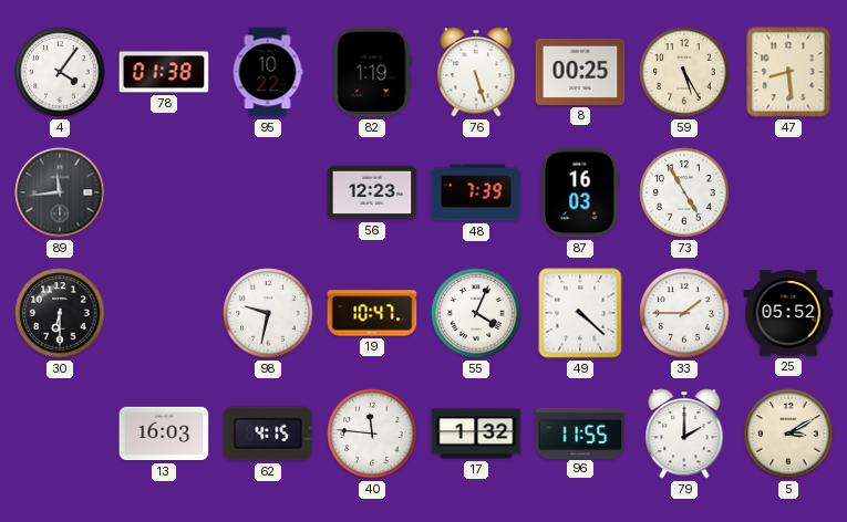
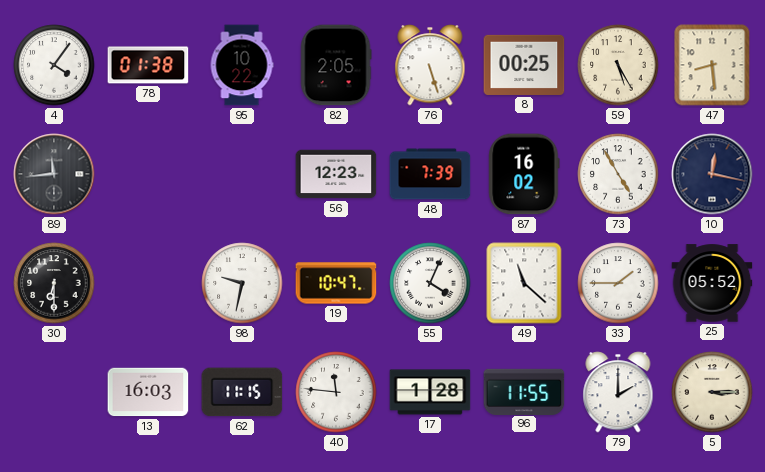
82: 1:19 -> 2:05
87: 16:03 -> 16:02
10: none -> 12:17
49: 4:22 -> 11:22
62: 4:15 -> 11:15
17: 1:32 -> 1:28
5: 3:10 -> 3:15
